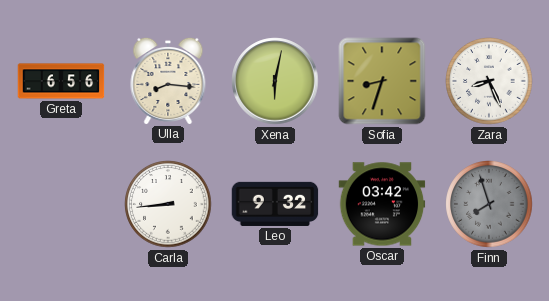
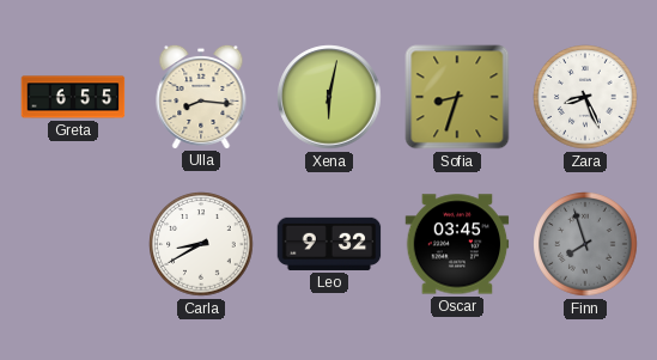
Greta: 6:56 -> 6:55
Carla: 8:44 -> 8:40
Oscar: 03:42 -> 03:45
